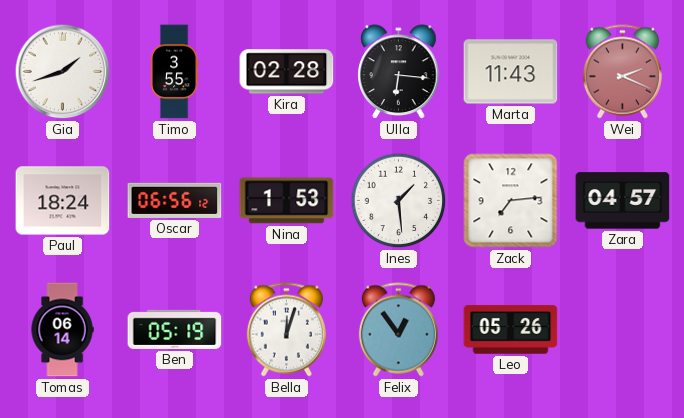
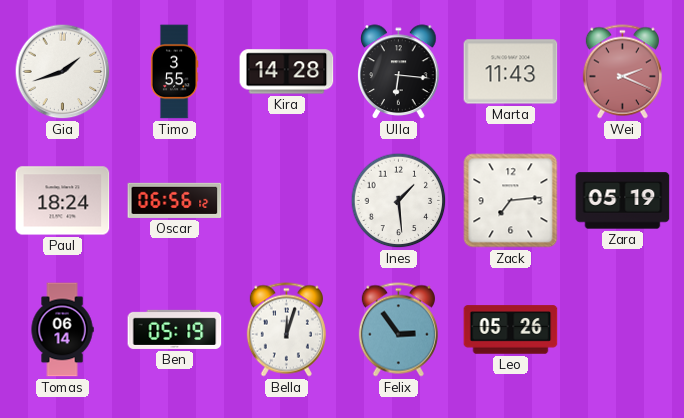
Kira: 02:28 -> 14:28
Nina: 1:53 -> none
Zara: 04:57 -> 05:19
Felix: 12:54 -> 2:54
